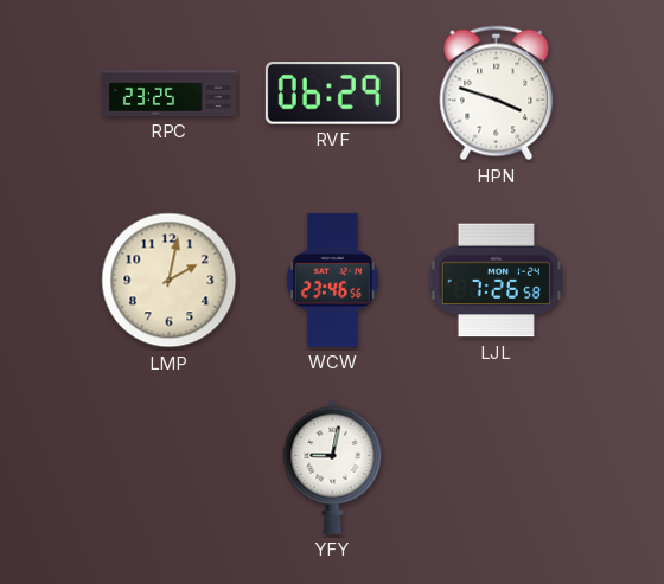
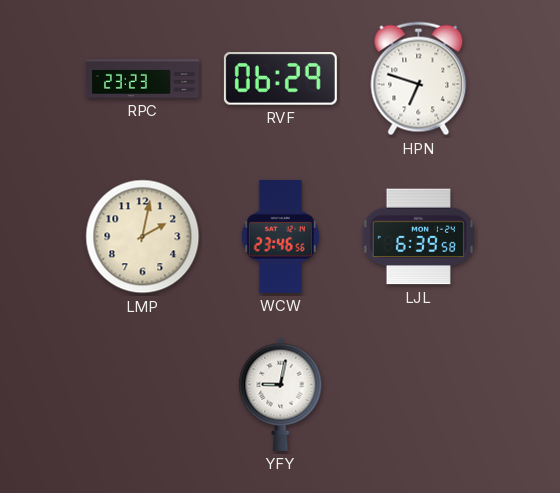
RPC: 23:25 -> 23:23
HPN: 3:48 -> 6:48
LJL: 7:26 -> 6:39
